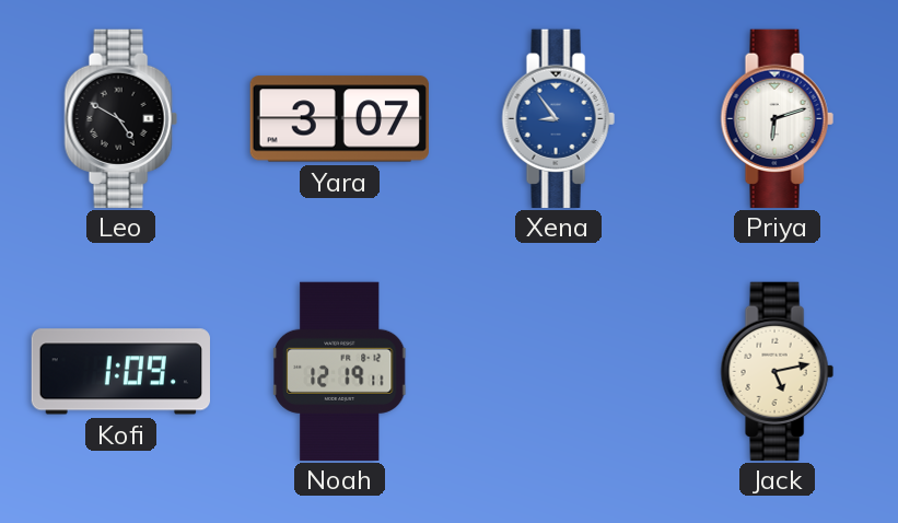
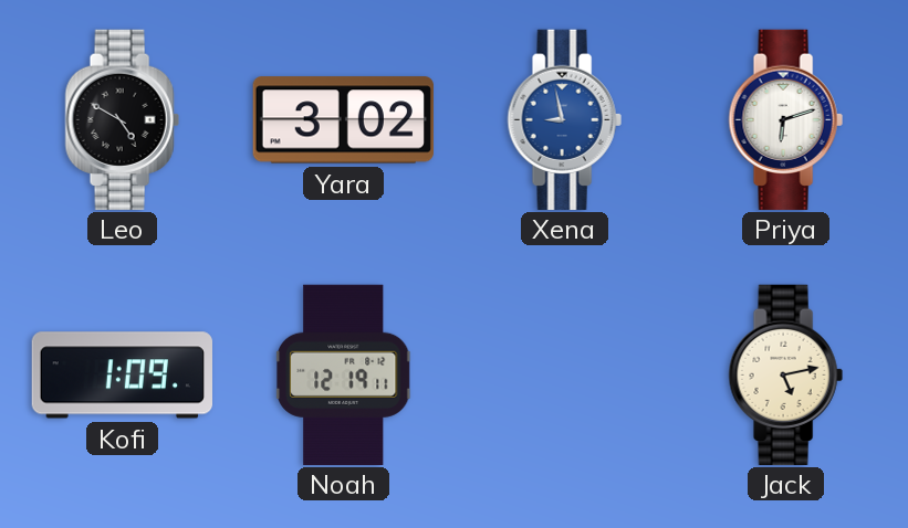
Yara: 3:07 -> 3:02
Xena: 8:54 -> 8:58
